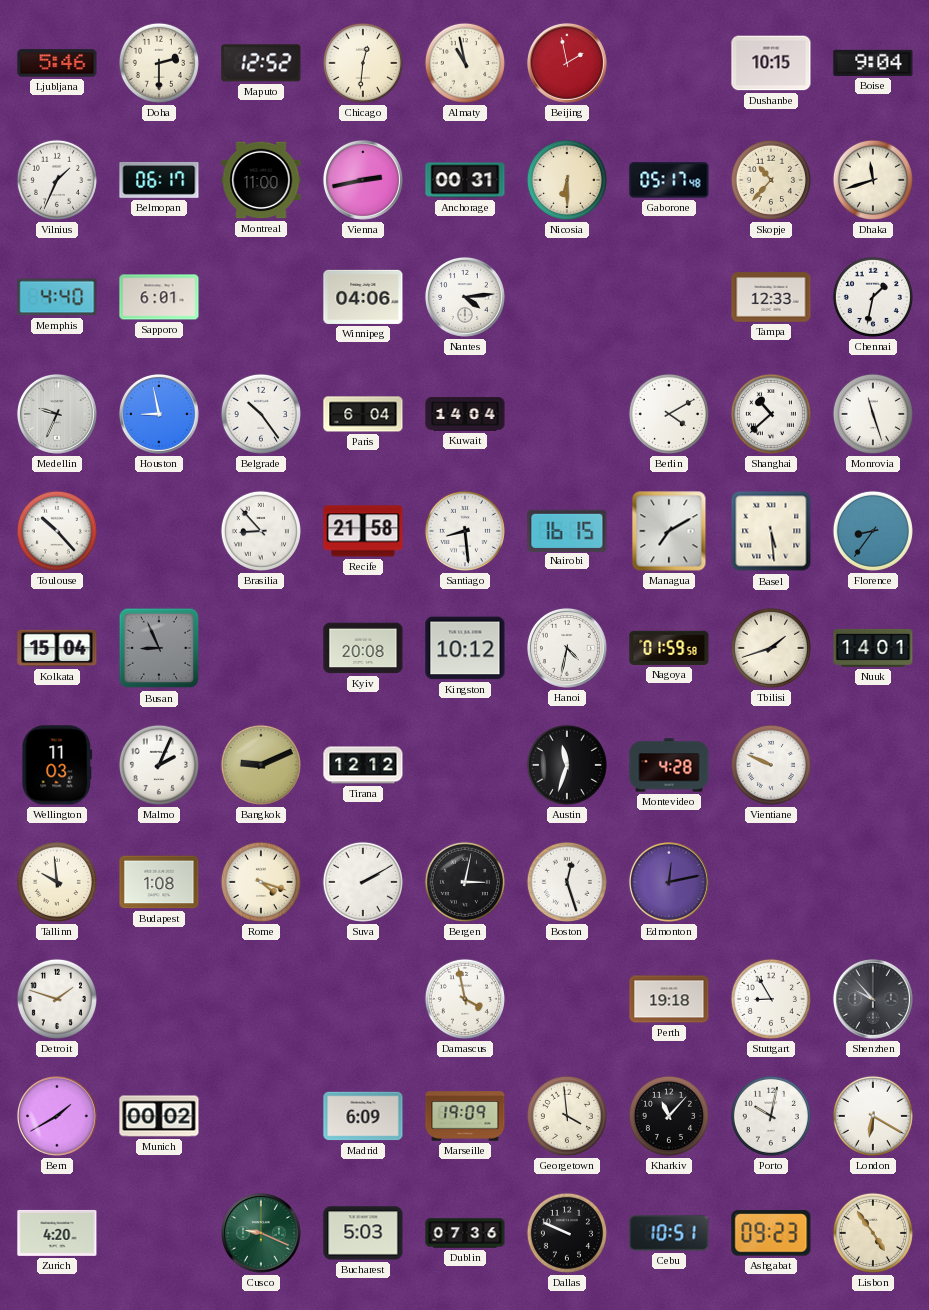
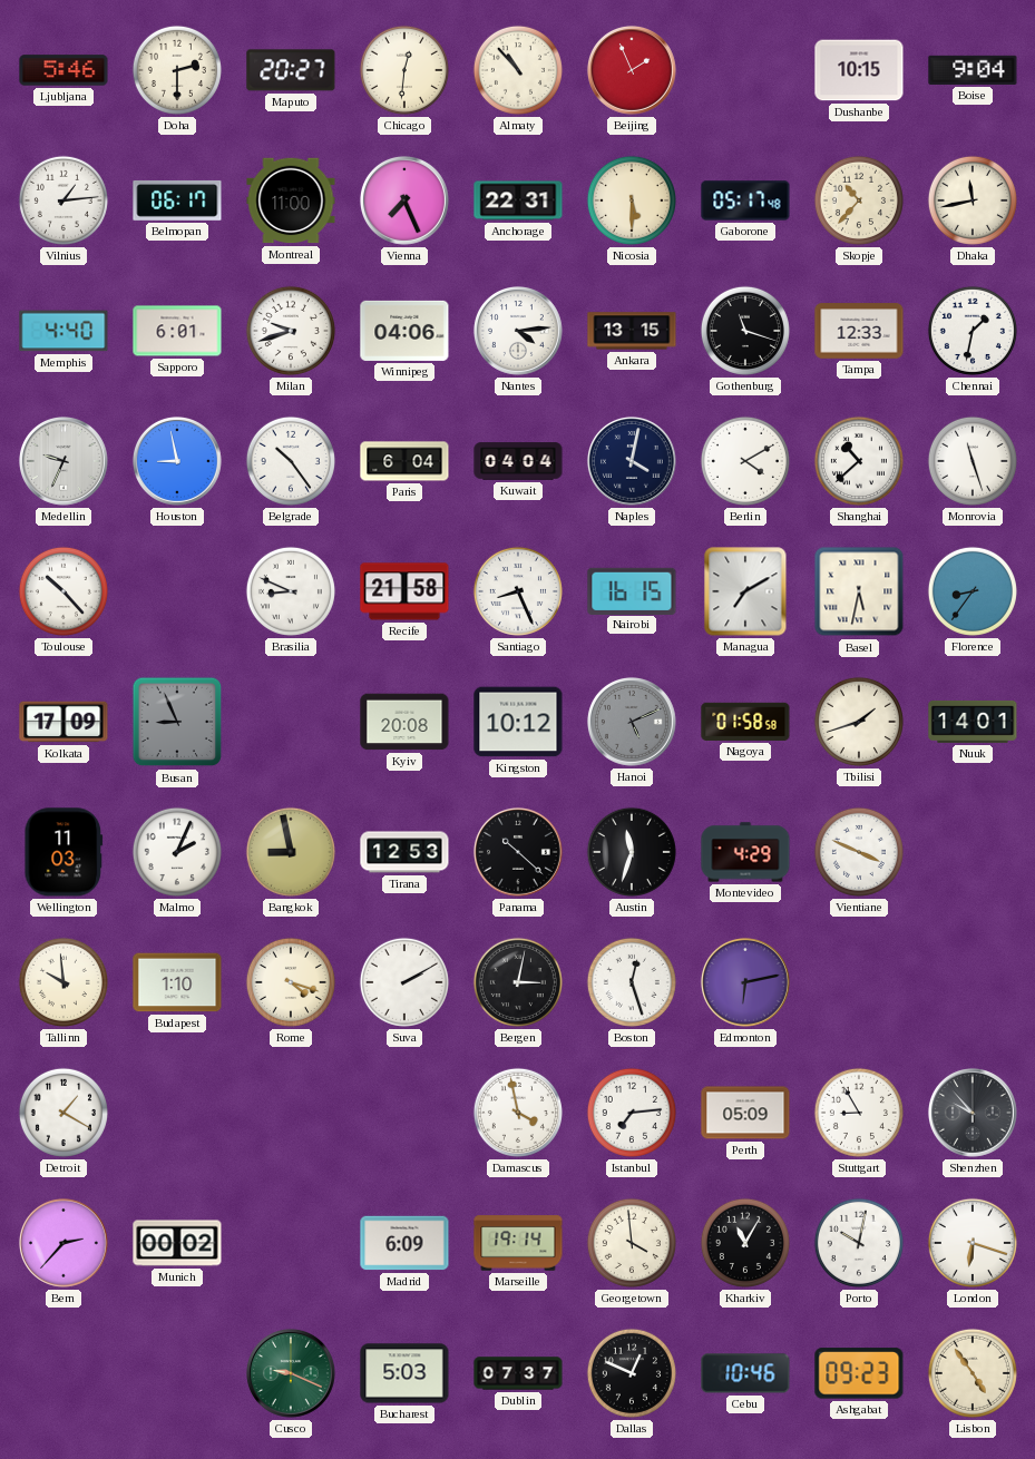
Maputo: 12:52 -> 20:27
Almaty: 10:58 -> 10:53
Beijing: 1:58 -> 1:56
Vilnius: 1:34 -> 1:14
Vienna: 2:43 -> 7:26
Anchorage: 00:31 -> 22:31
Nicosia: 6:30 -> 5:30
Dhaka: 11:42 -> 11:43
Milan: none -> 9:42
Ankara: none -> 13:15
Gothenburg: none -> 11:18
Kuwait: 14:04 -> 04:04
Naples: none -> 4:02
Brasilia: 8:53 -> 8:49
Santiago: 8:29 -> 8:26
Basel: 5:29 -> 5:32
Kolkata: 15:04 -> 17:09
Hanoi: 4:32 -> 5:11
Hanoi dial: white -> grey
Nagoya: 01:59 -> 01:58
Bangkok: 9:11 -> 8:58
Tirana: 12:12 -> 12:53
Panama: none -> 10:22
Montevideo: 4:28 -> 4:29
Vientiane: 9:49 -> 3:49
Budapest: 1:08 -> 1:10
Edmonton: 12:13 -> 6:13
Detroit: 1:48 -> 1:20
Istanbul: none -> 7:14
Perth: 19:18 -> 05:09
Bern: 1:40 -> 2:37
Marseille: 19:09 -> 19:14
Kharkiv: 11:07 -> 11:05
London: 6:20 -> 6:18
Zurich: 4:20 -> none
Dublin: 07:36 -> 07:37
Dallas: 9:49 -> 12:49
Cebu: 10:51 -> 10:46
